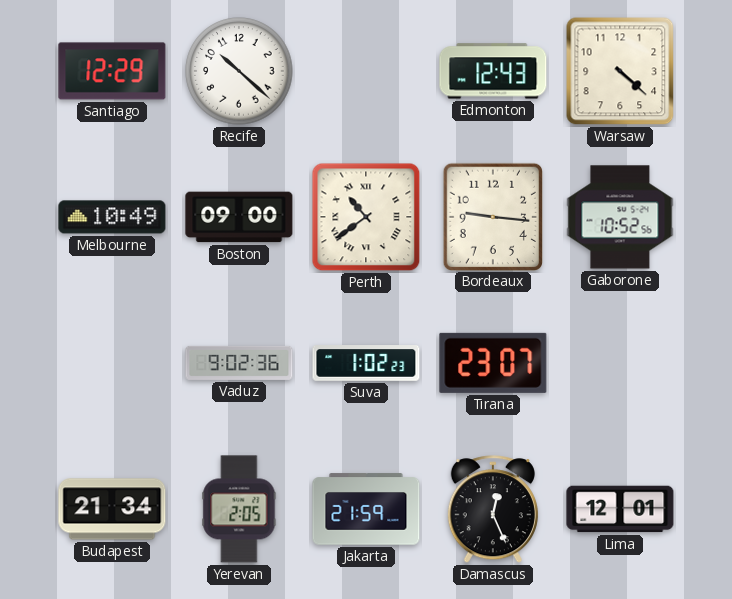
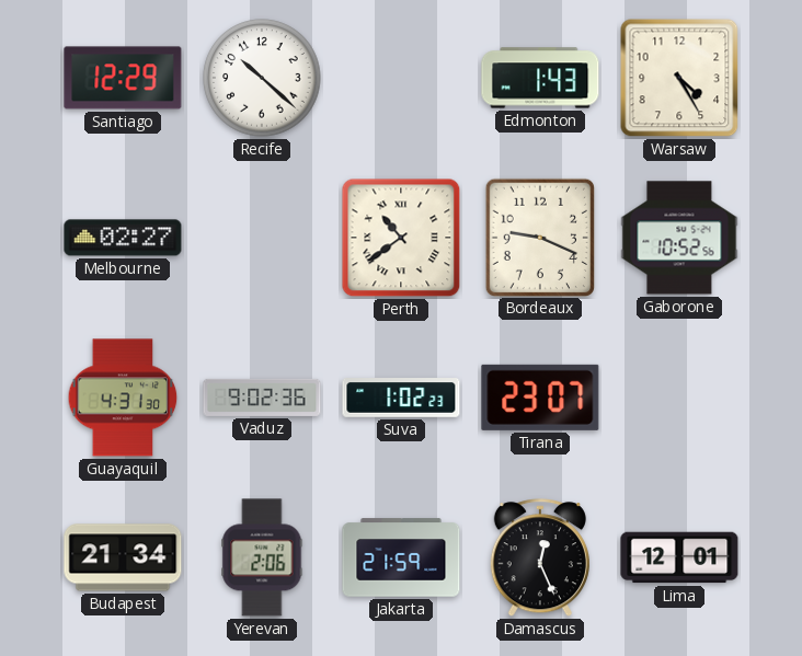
Edmonton: 12:43 -> 1:43
Warsaw: 4:22 -> 4:25
Melbourne: 10:49 -> 02:27
Boston: 09:00 -> none
Bordeaux: 9:16 -> 9:19
Guayaquil: none -> 4:31
Yerevan: 2:05 -> 2:06
